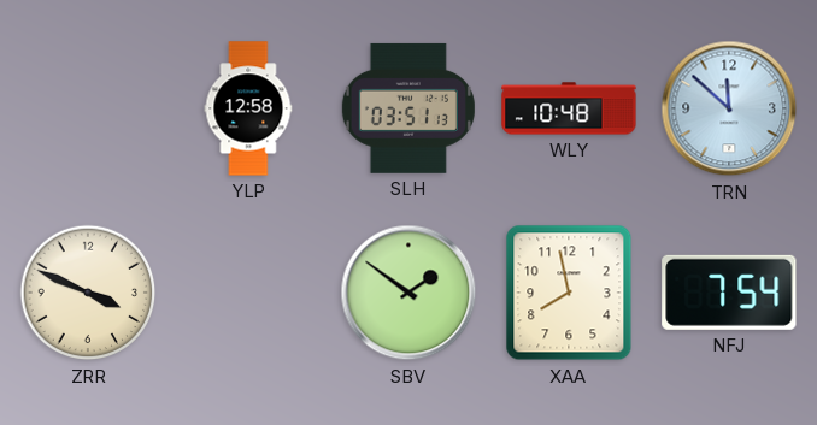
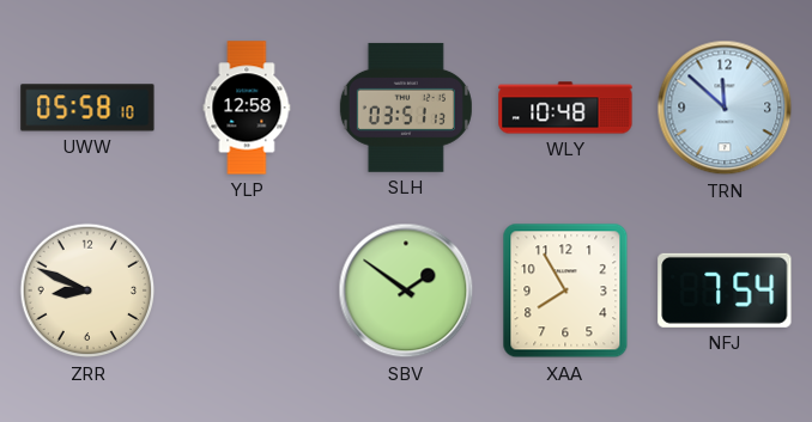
UWW: none -> 05:58
ZRR: 3:49 -> 8:49
XAA: 7:58 -> 7:55
